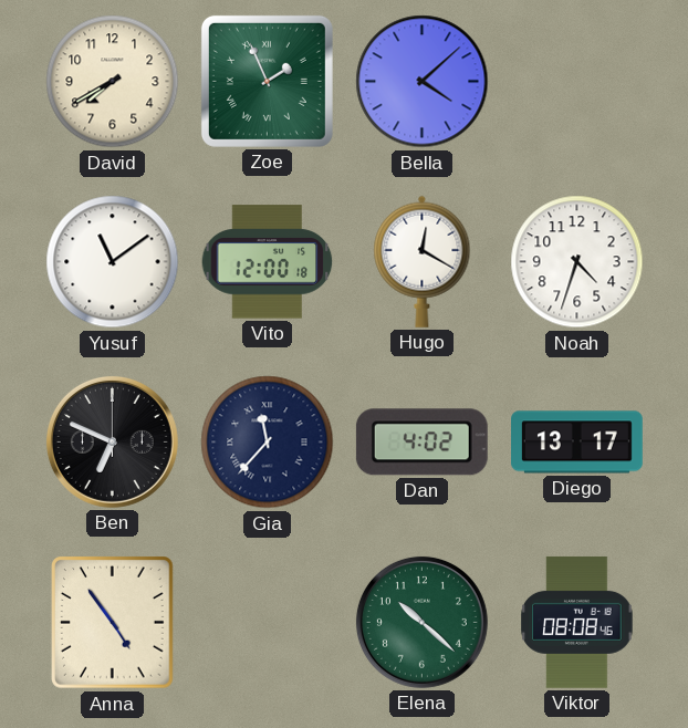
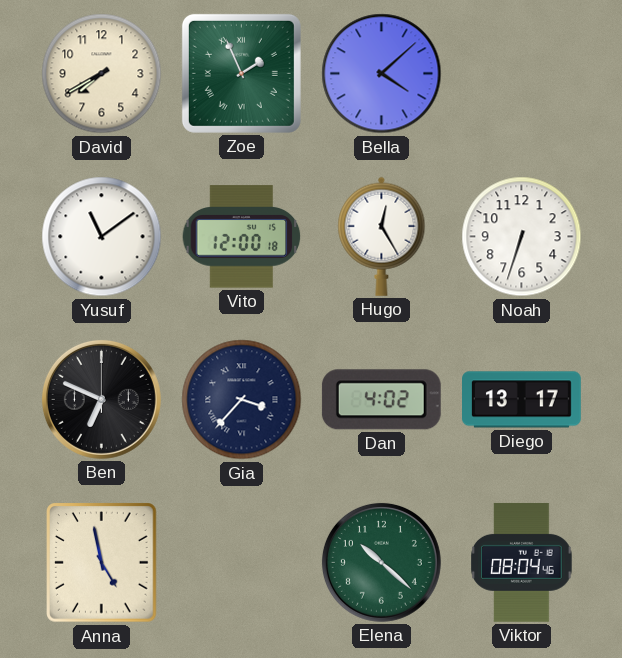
Hugo: 12:20 -> 12:25
Noah: 4:33 -> 6:33
Gia: 11:37 -> 3:37
Anna: 4:54 -> 4:58
Viktor: 08:08 -> 08:04
